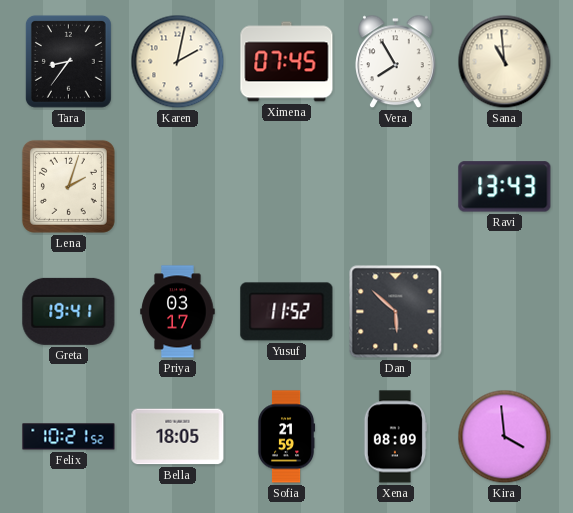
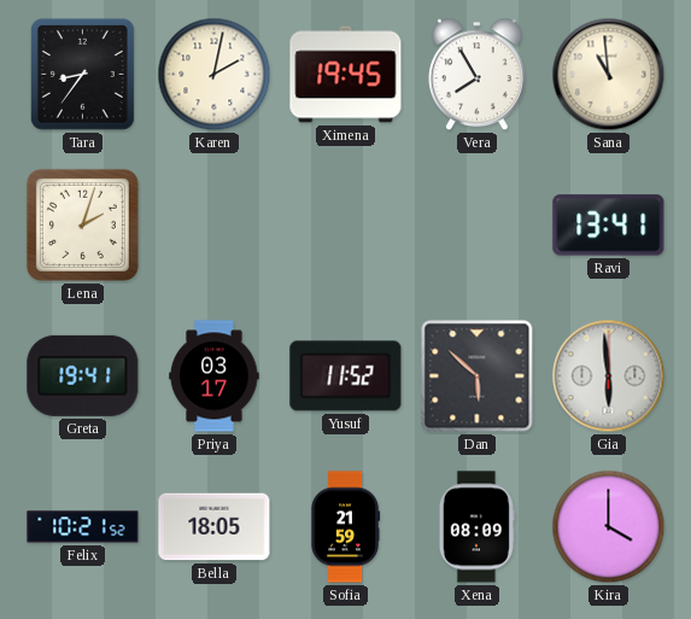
Ximena: 07:45 -> 19:45
Ravi: 13:43 -> 13:41
Gia: none -> 5:59
Kira: 3:59 -> 4:00
